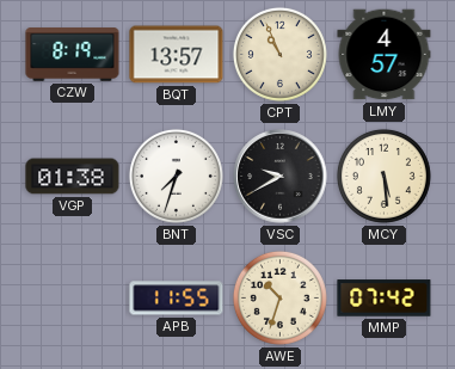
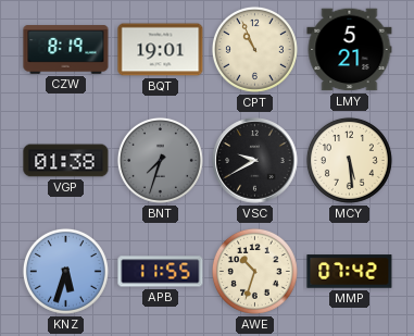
BQT: 13:57 -> 19:01
LMY: 4:57 -> 5:21
BNT dial: white -> grey
KNZ: none -> 5:33
